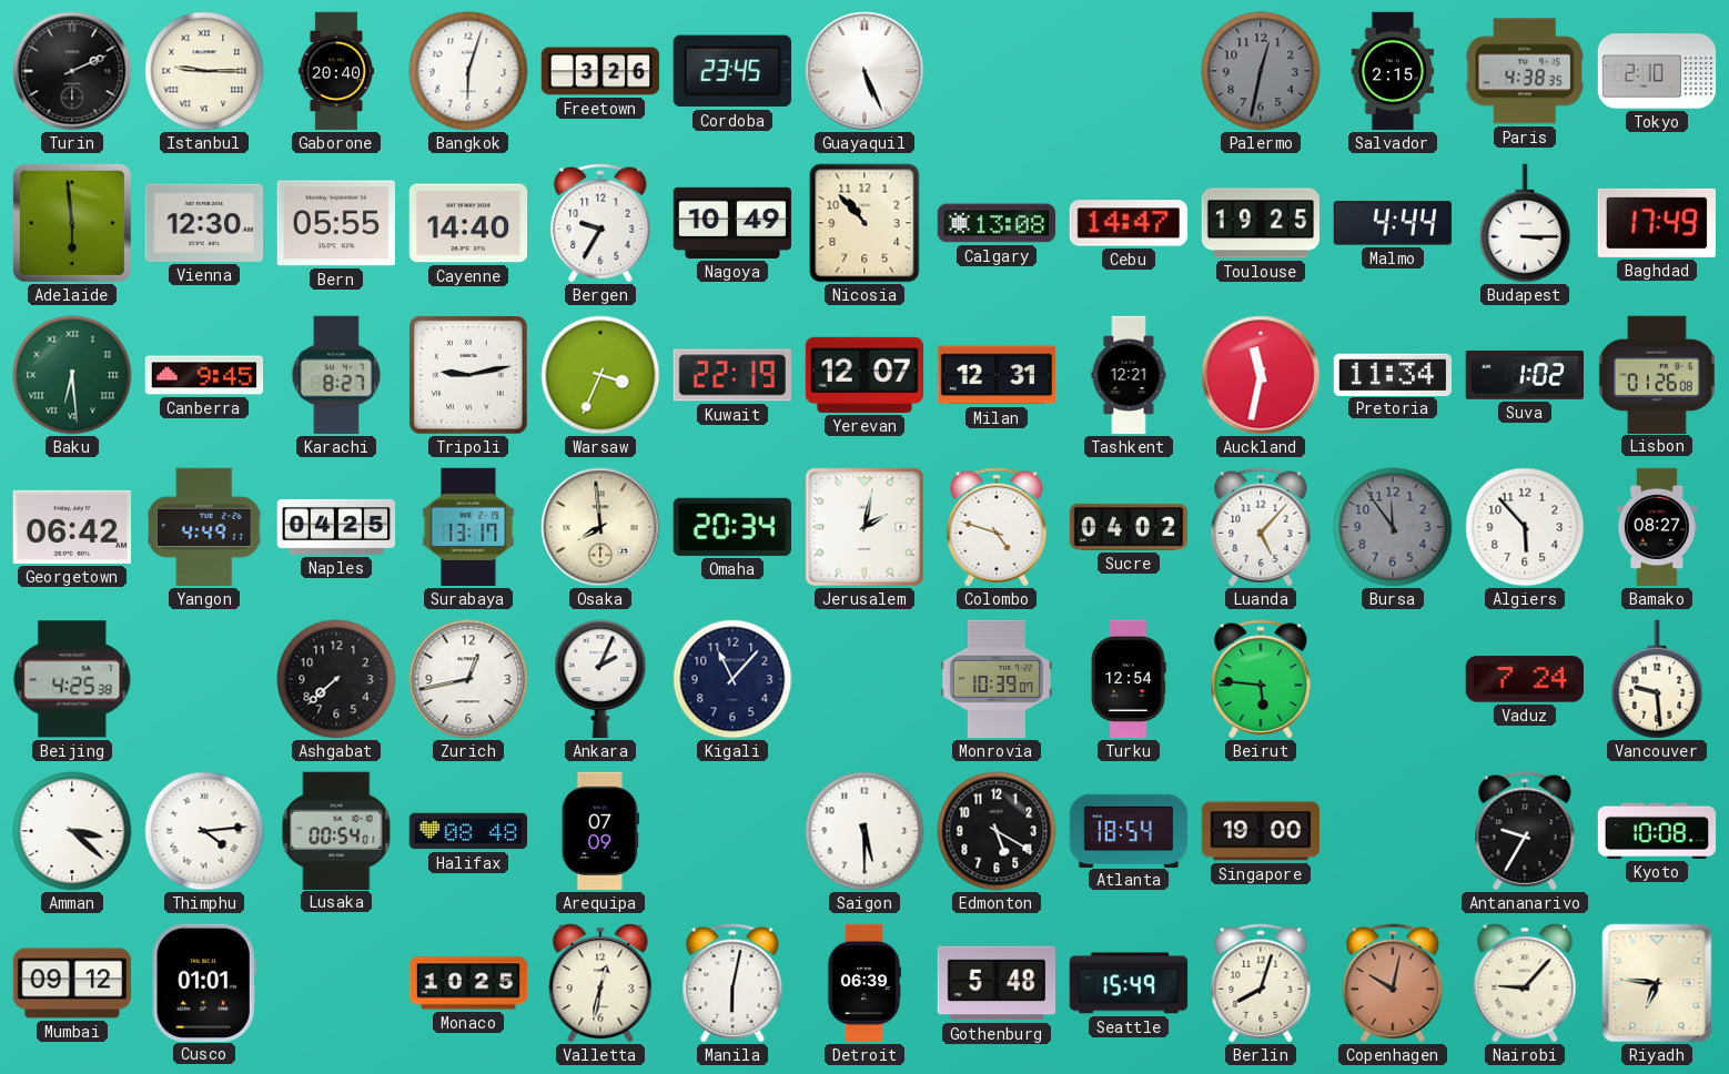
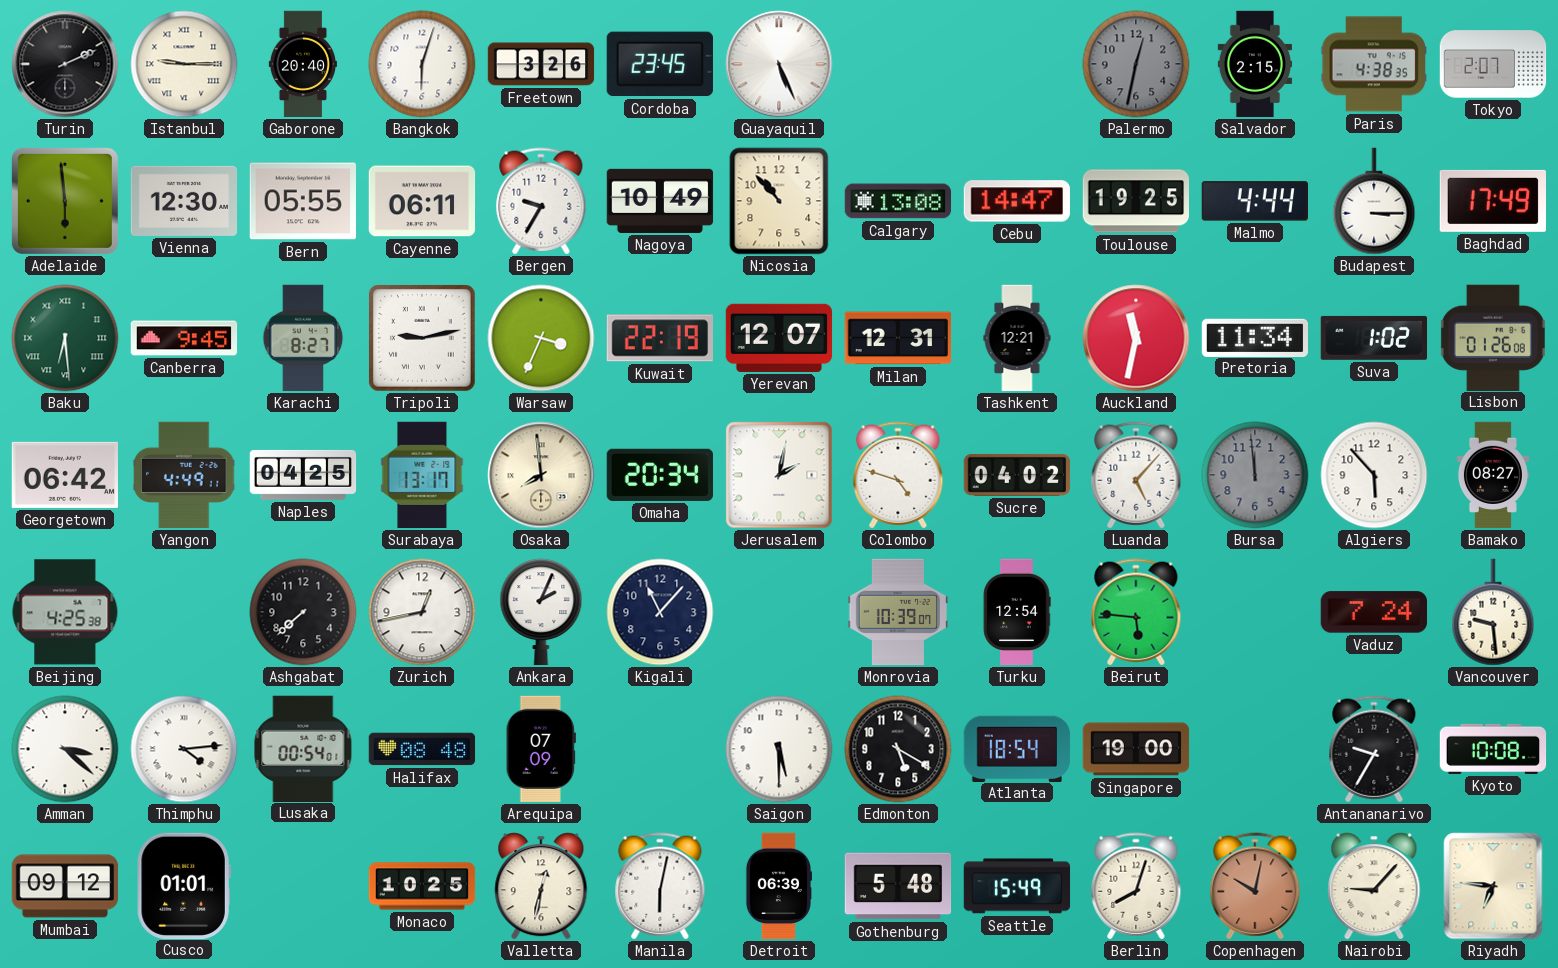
Tokyo: 2:10 -> 2:07
Cayenne: 14:40 -> 06:11
Bursa: 11:54 -> 11:59
